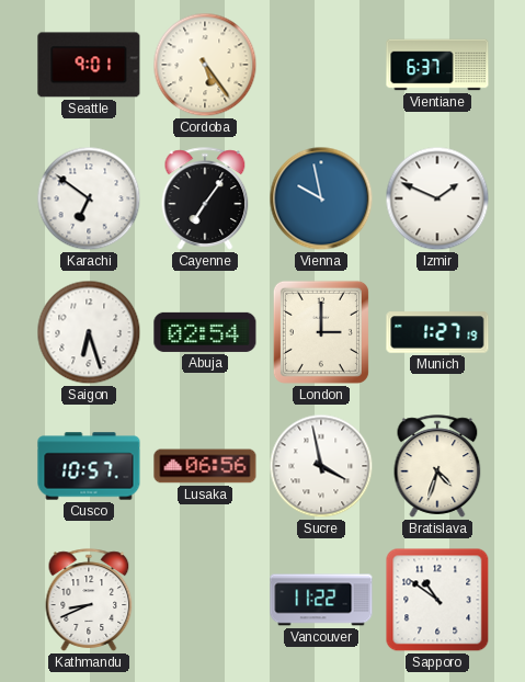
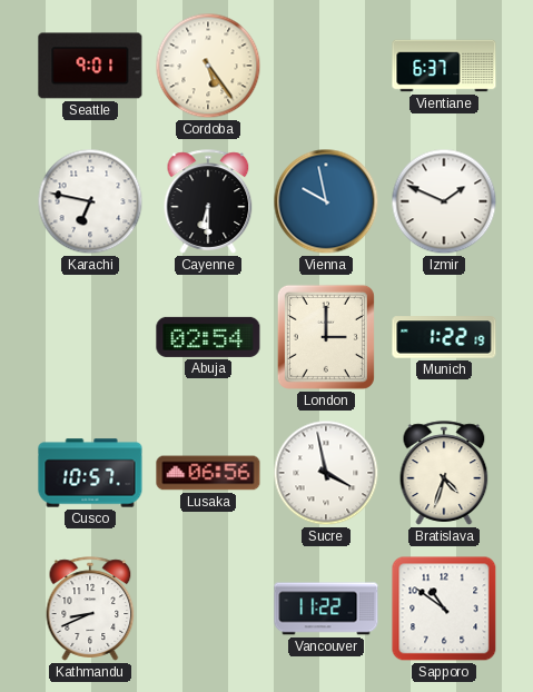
Karachi: 6:51 -> 6:47
Cayenne: 7:06 -> 6:30
Saigon: 6:27 -> none
Munich: 1:27 -> 1:22
